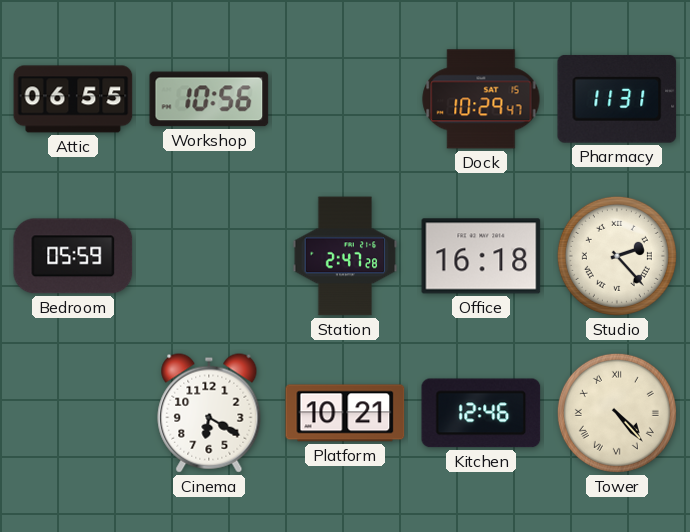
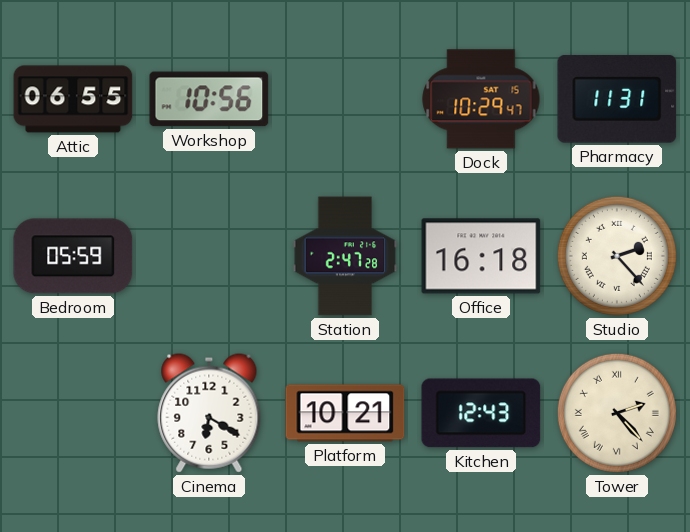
Kitchen: 12:46 -> 12:43
Tower: 4:23 -> 2:23
